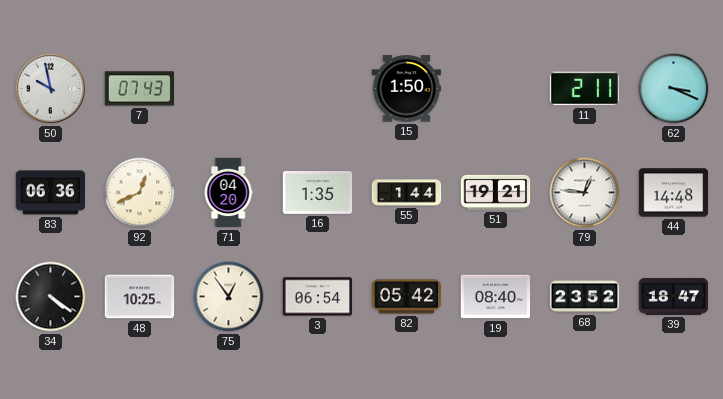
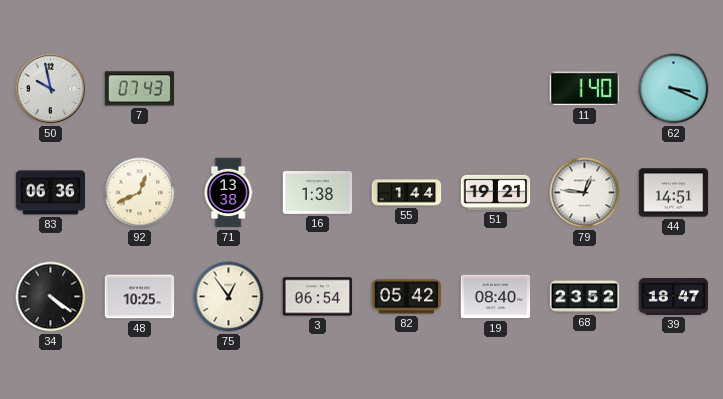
15: 1:50 -> none
11: 2:11 -> 1:40
71: 04:20 -> 13:38
16: 1:35 -> 1:38
44: 14:48 -> 14:51
